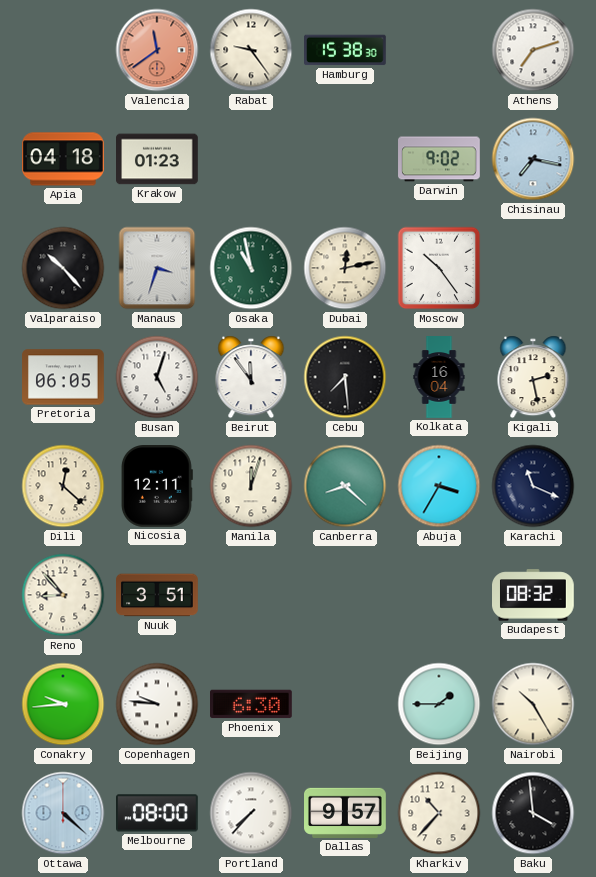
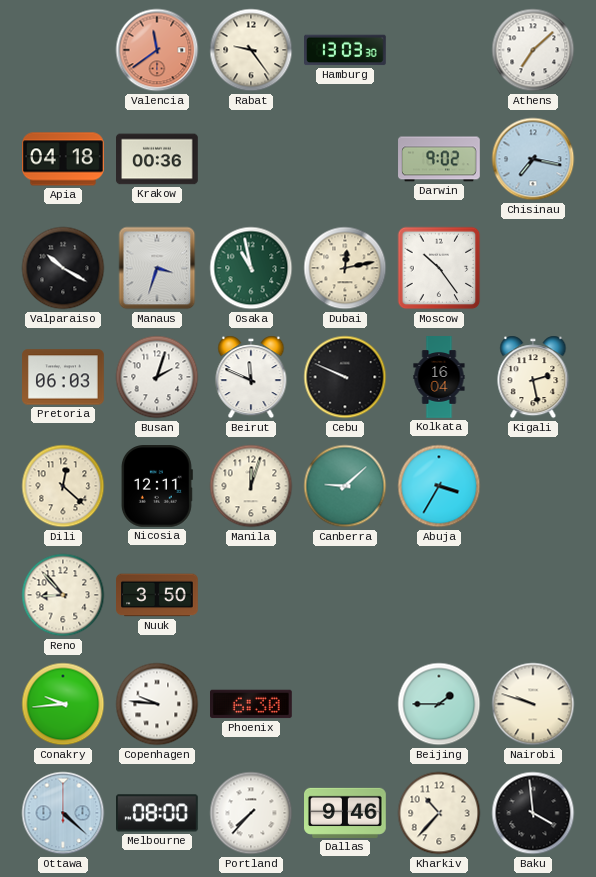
Hamburg: 15:38 -> 13:03
Athens: 7:12 -> 7:08
Krakow: 01:23 -> 00:36
Valparaiso: 10:23 -> 10:20
Pretoria: 06:05 -> 06:03
Busan: 5:03 -> 2:03
Beirut: 11:54 -> 11:49
Cebu: 7:29 -> 9:49
Canberra: 8:22 -> 9:08
Karachi: 11:19 -> none
Nuuk: 3:51 -> 3:50
Budapest: 08:32 -> none
Nairobi: 10:25 -> 9:48
Dallas: 9:57 -> 9:46
